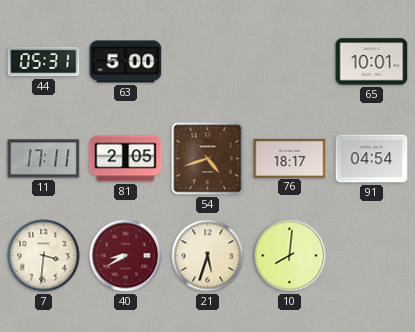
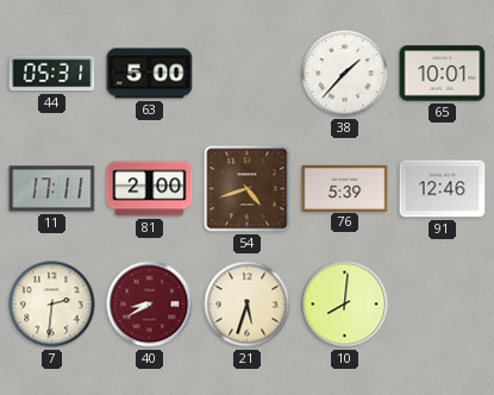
38: none -> 1:37
81: 2:05 -> 2:00
76: 18:17 -> 5:39
91: 04:54 -> 12:46
7: 3:31 -> 2:31
